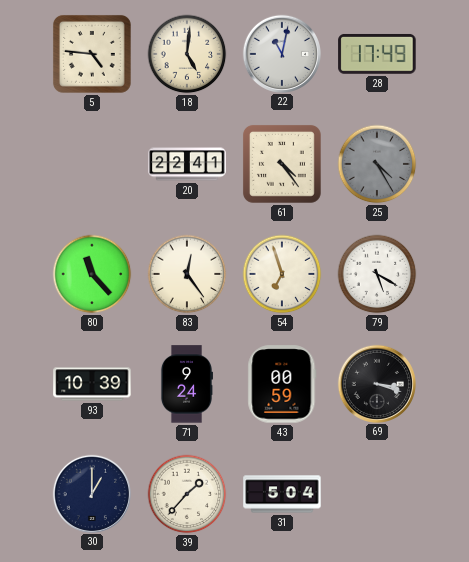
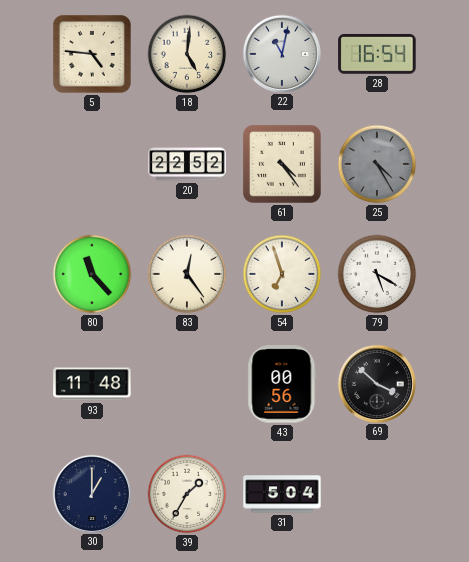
28: 17:49 -> 16:54
20: 22:41 -> 22:52
93: 10:39 -> 11:48
71: 9:24 -> none
43: 00:59 -> 00:56
69: 3:18 -> 3:52
39: 1:37 -> 1:35
